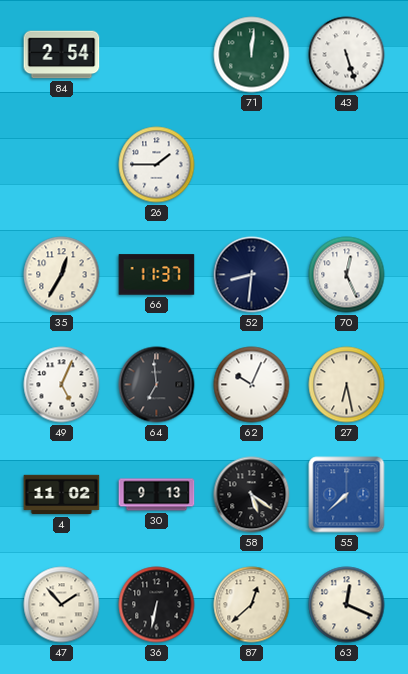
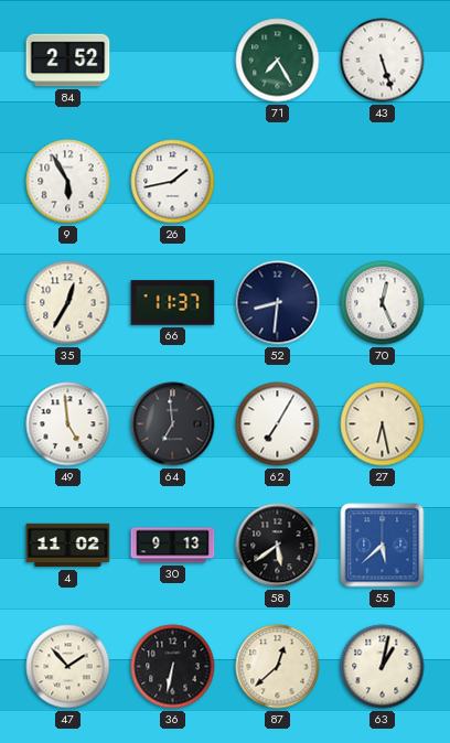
84: 2:54 -> 2:52
71: 12:01 -> 7:25
9: none -> 5:55
26: 1:45 -> 1:43
49: 5:04 -> 4:59
62: 10:04 -> 7:05
58: 5:21 -> 5:39
55: 7:38 -> 5:38
63: 12:19 -> 1:02
